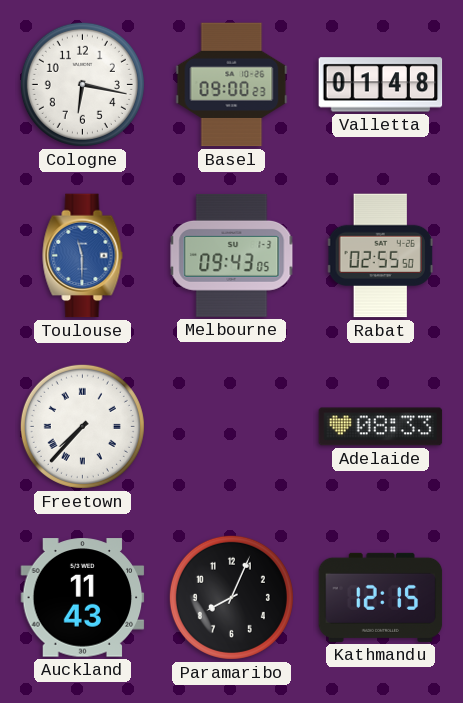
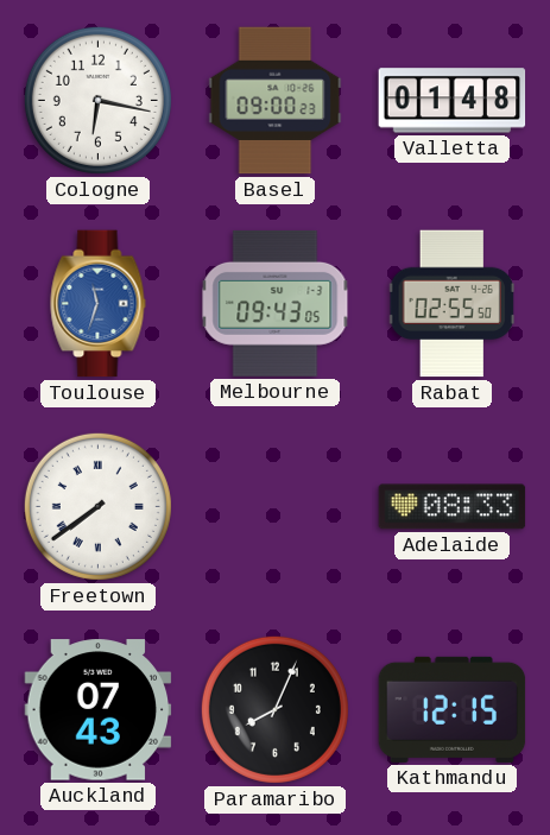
Toulouse: 11:30 -> 11:33
Freetown: 7:37 -> 7:39
Auckland: 11:43 -> 07:43
